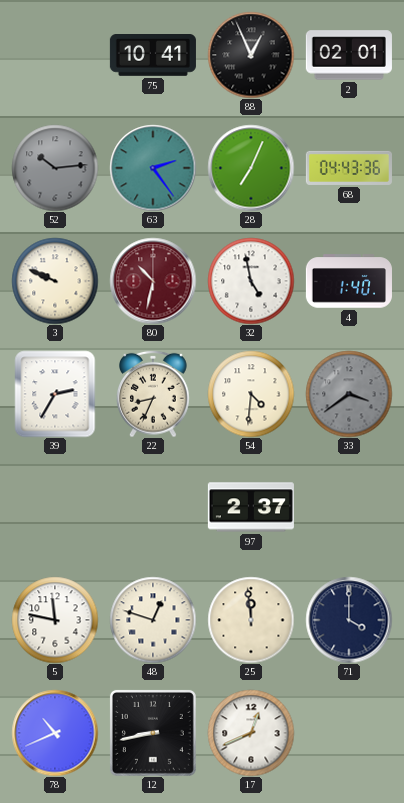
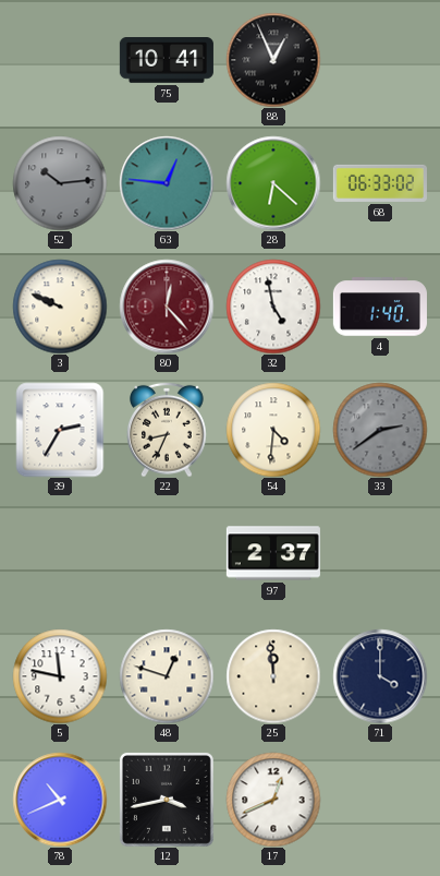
2: 02:01 -> none
63: 2:24 -> 12:46
28: 7:04 -> 6:22
68: 04:43 -> 06:33
80: 10:32 -> 12:23
33: 3:39 -> 2:39
12: 8:43 -> 3:43
